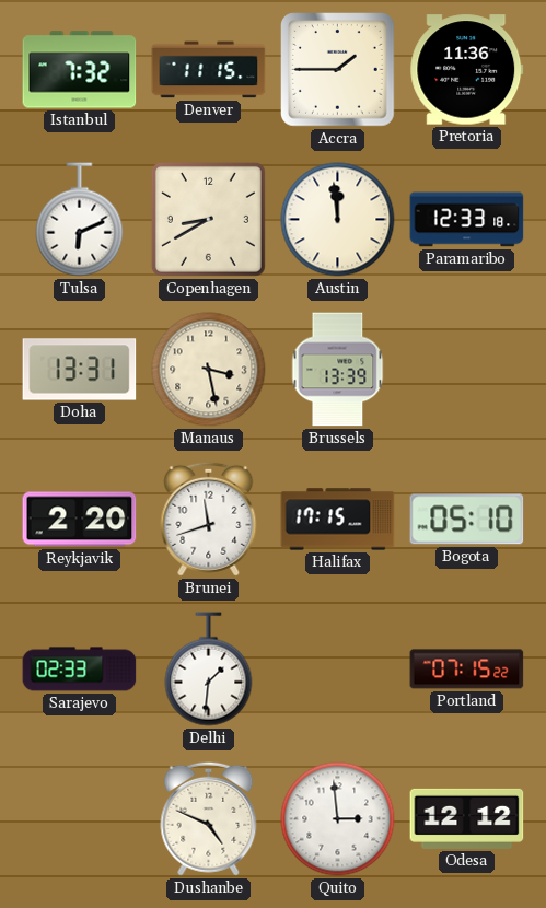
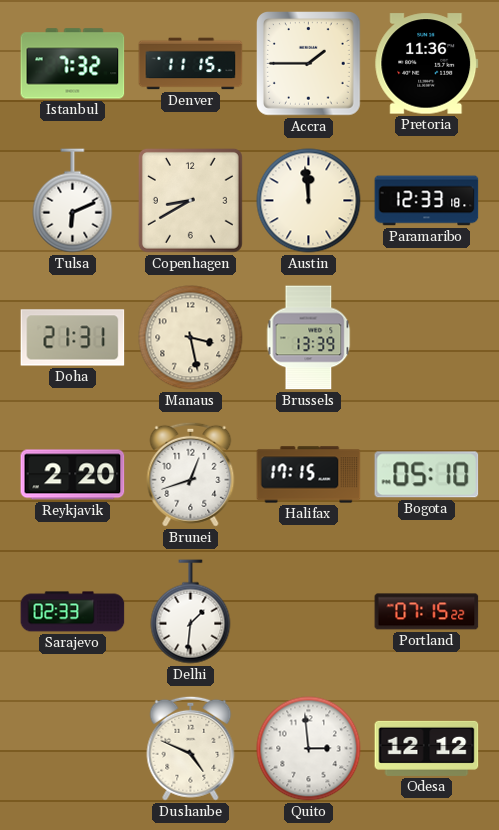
Doha: 13:31 -> 21:31
Brunei: 11:42 -> 12:42
